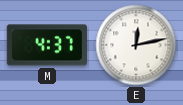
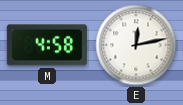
M: 4:37 -> 4:58
